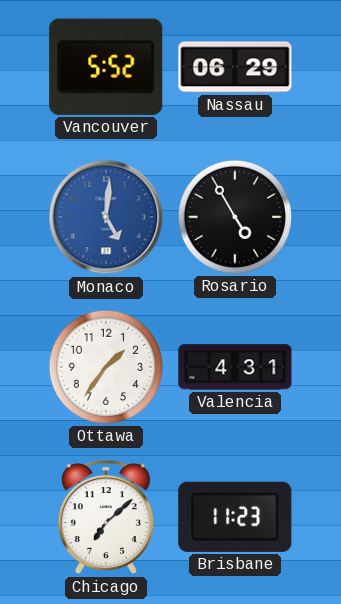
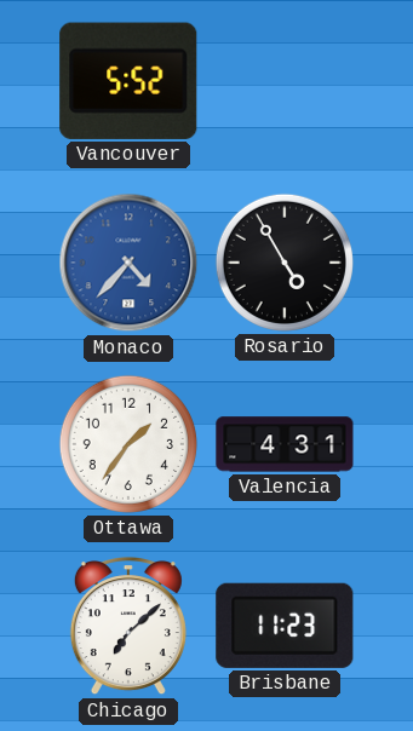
Nassau: 06:29 -> none
Monaco: 5:01 -> 4:37
